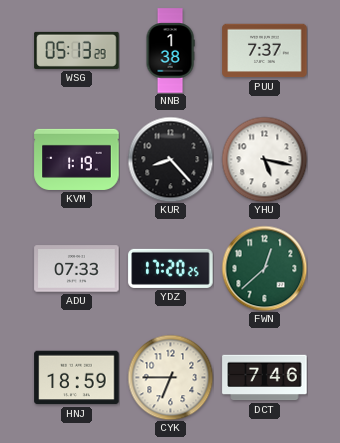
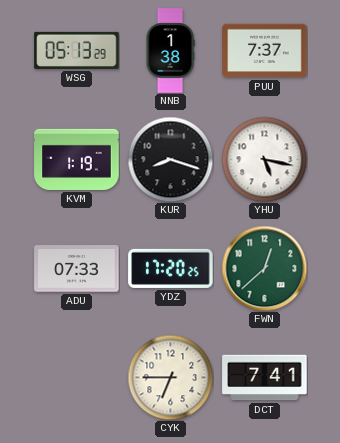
KUR: 8:23 -> 8:18
HNJ: 18:59 -> none
DCT: 7:46 -> 7:41
